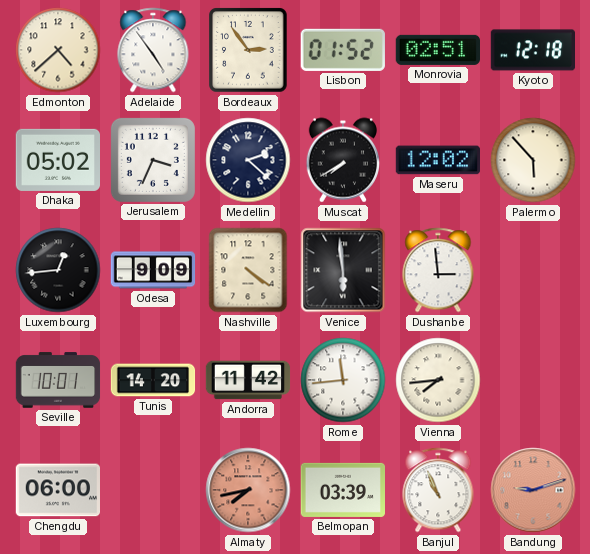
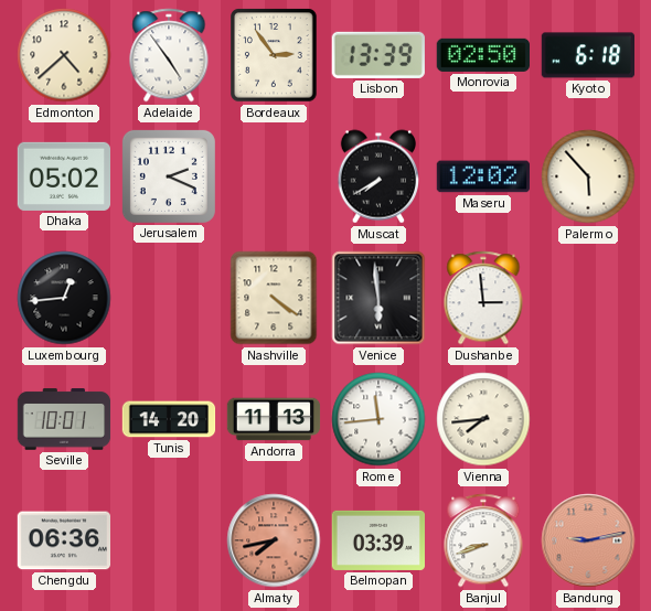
Lisbon: 01:52 -> 13:39
Monrovia: 02:51 -> 02:50
Kyoto: 12:18 -> 6:18
Jerusalem: 3:34 -> 2:19
Medellin: 2:22 -> none
Odesa: 9:09 -> none
Andorra: 11:42 -> 11:13
Chengdu: 06:00 -> 06:36
Banjul: 10:56 -> 8:42
Bandung: 9:12 -> 9:13
